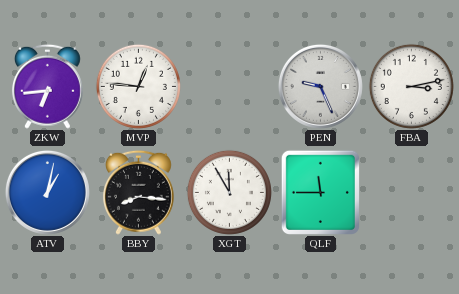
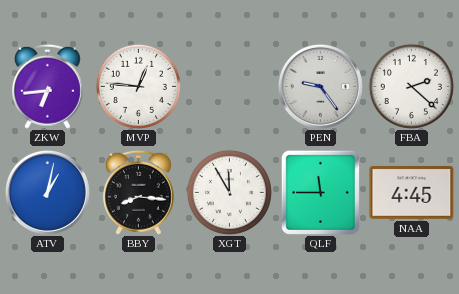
PEN: 9:26 -> 9:24
FBA: 3:13 -> 2:22
NAA: none -> 4:45
